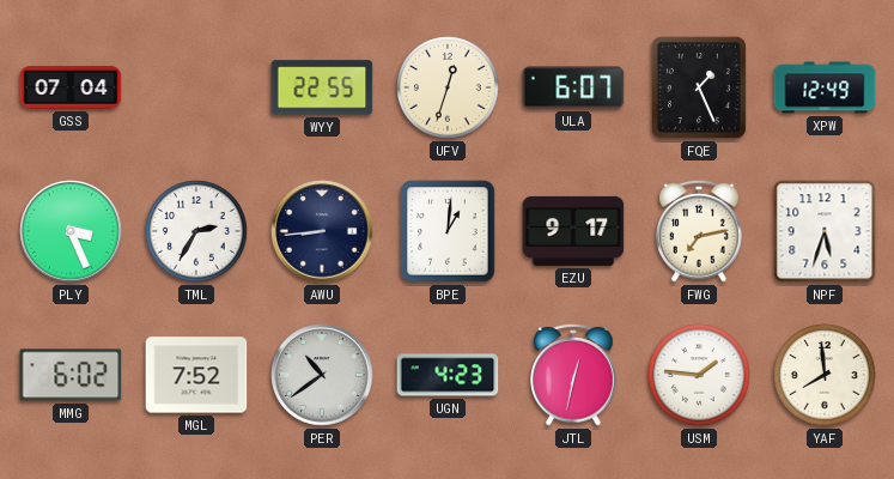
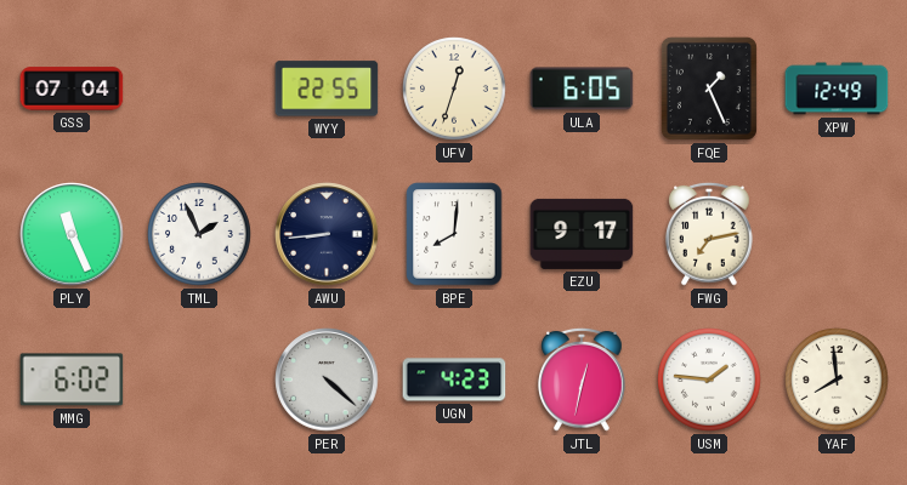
ULA: 6:07 -> 6:05
PLY: 3:26 -> 11:26
TML: 2:35 -> 1:56
BPE: 1:01 -> 8:01
NPF: 5:33 -> none
MGL: 7:52 -> none
PER: 10:39 -> 4:22
